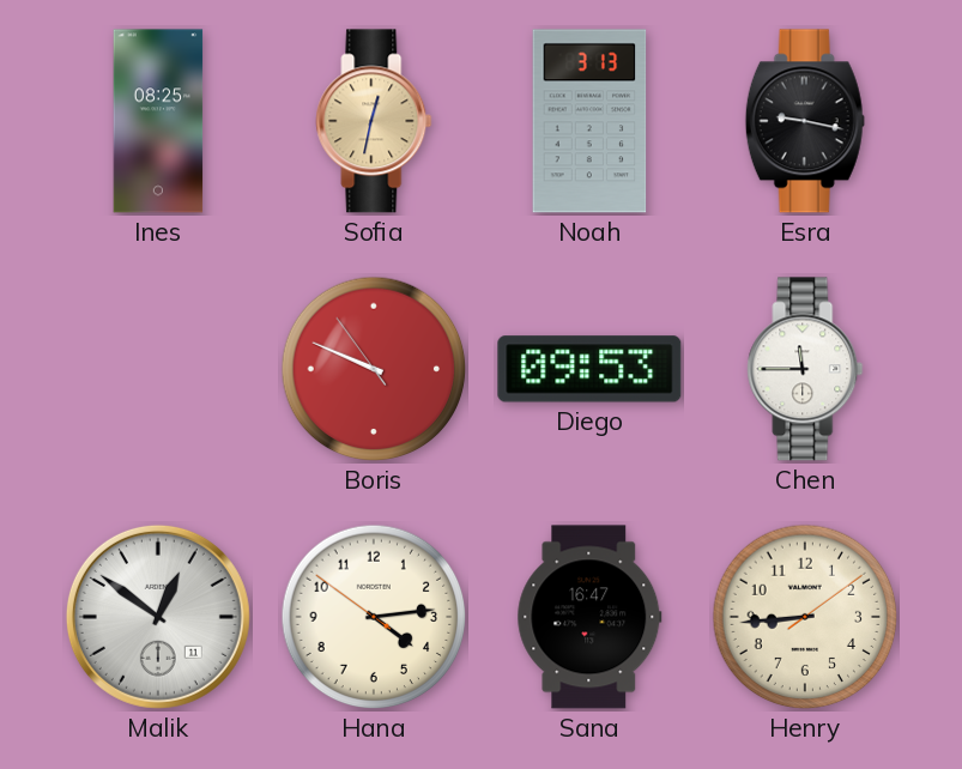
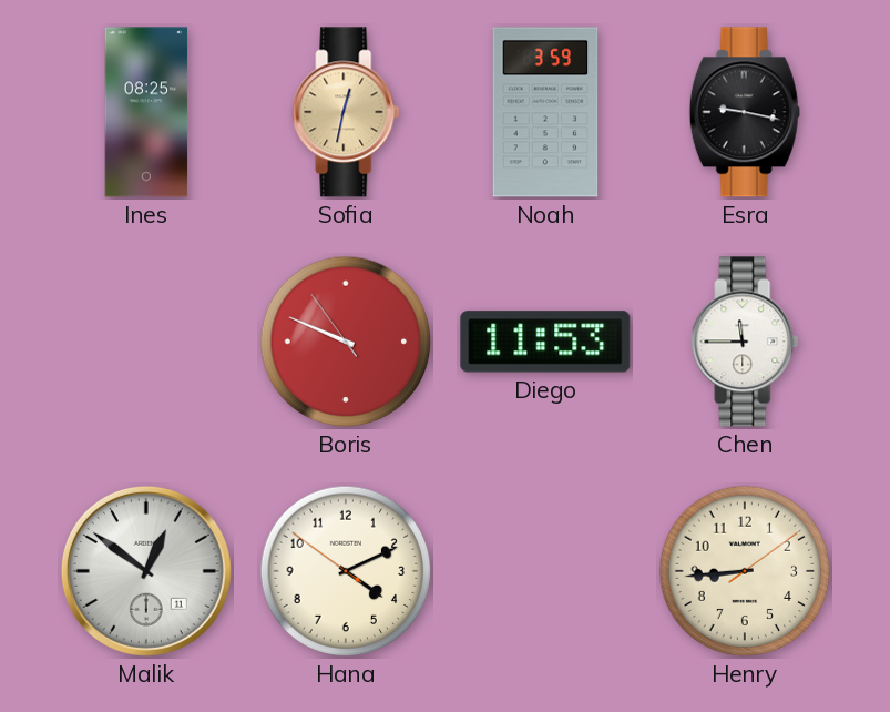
Noah: 3:13 -> 3:59
Diego: 09:53 -> 11:53
Hana: 4:13 -> 4:10
Sana: 16:47 -> none
